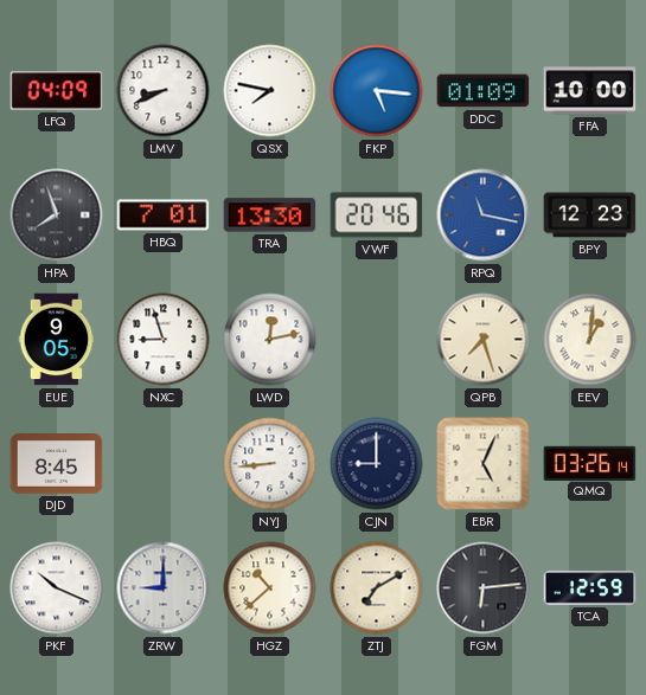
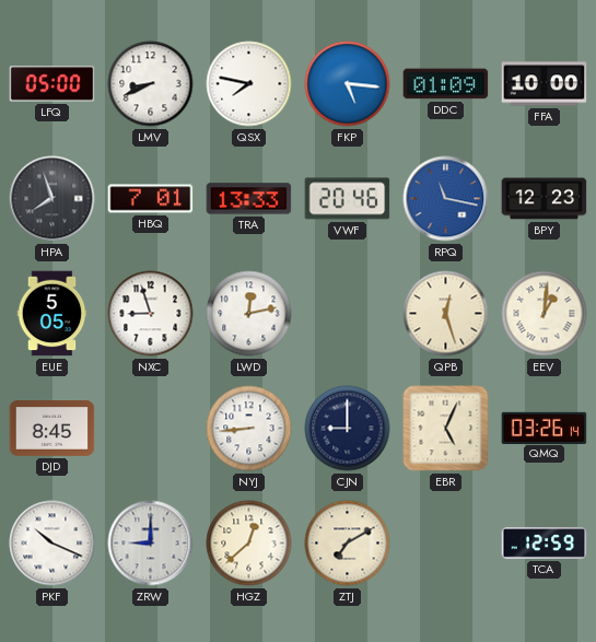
LFQ: 04:09 -> 05:00
TRA: 13:30 -> 13:33
EUE: 9:05 -> 5:05
QPB: 7:27 -> 12:27
HGZ: 10:38 -> 12:38
FGM: 6:14 -> none
